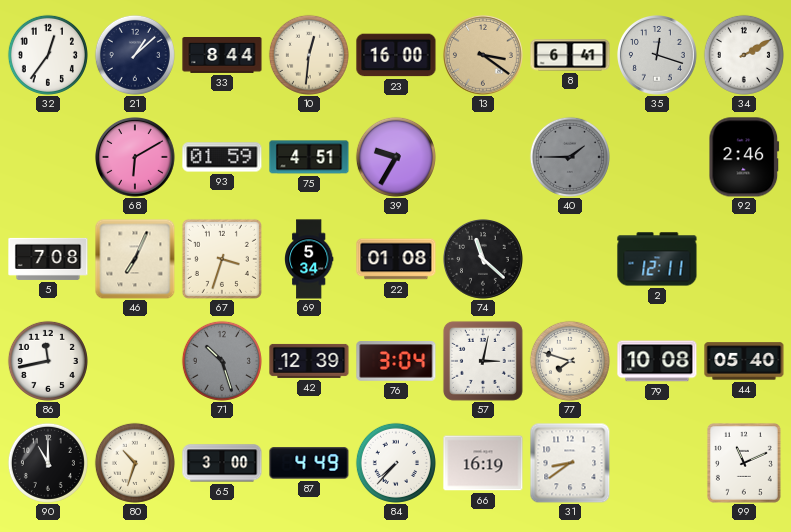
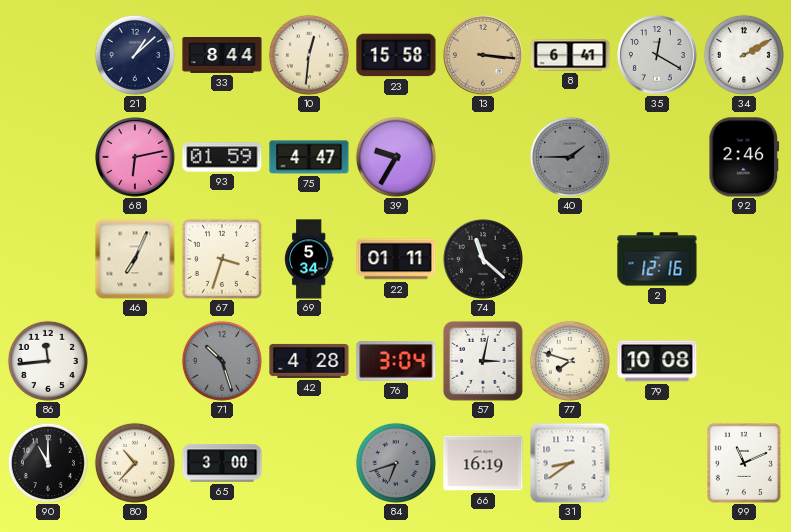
32: 12:36 -> none
23: 16:00 -> 15:58
13: 3:21 -> 3:16
35: 12:18 -> 12:20
68: 6:10 -> 6:13
75: 4:51 -> 4:47
5: 7:08 -> none
22: 01:08 -> 01:11
2: 12:11 -> 12:16
86: 11:43 -> 11:44
42: 12:39 -> 4:28
44: 05:40 -> none
80: 10:33 -> 10:37
87: 4:49 -> none
84: 7:37 -> 6:42
84 dial: white -> grey
